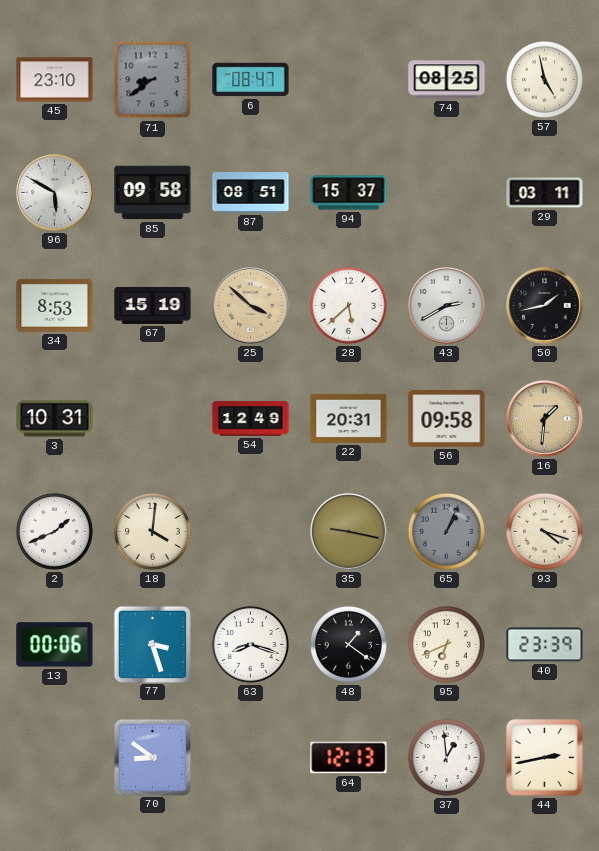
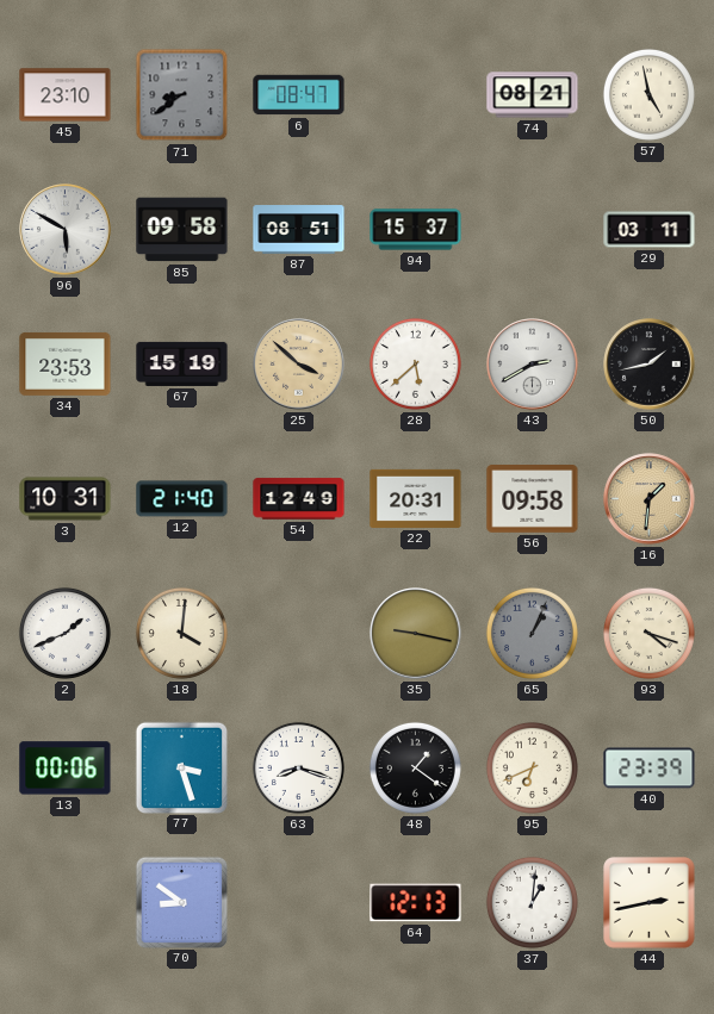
74: 08:25 -> 08:21
34: 8:53 -> 23:53
12: none -> 21:40
37: 12:59 -> 1:01
